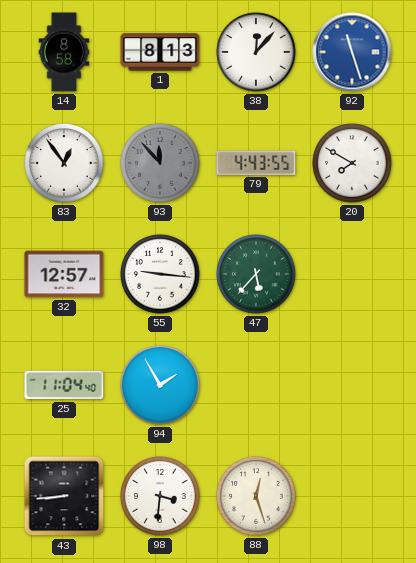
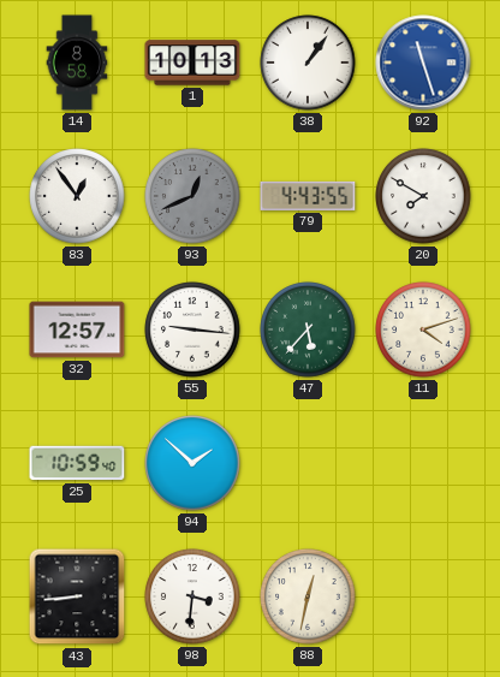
1: 8:13 -> 10:13
38: 12:07 -> 1:06
93: 11:53 -> 12:41
11: none -> 4:12
25: 11:04 -> 10:59
94: 1:55 -> 1:52
88: 12:27 -> 12:32
